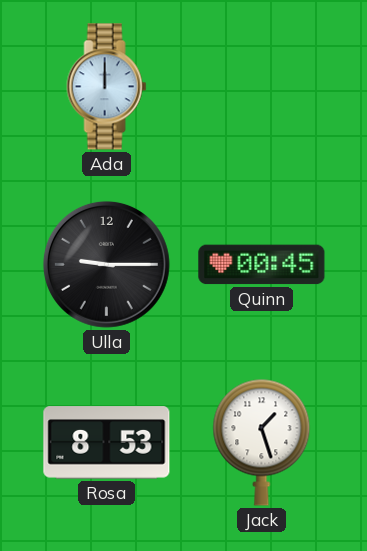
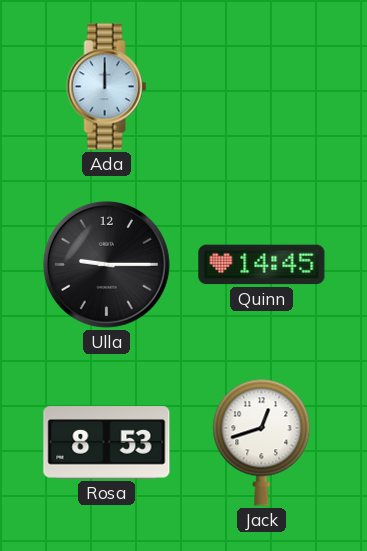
Quinn: 00:45 -> 14:45
Jack: 1:27 -> 12:42
